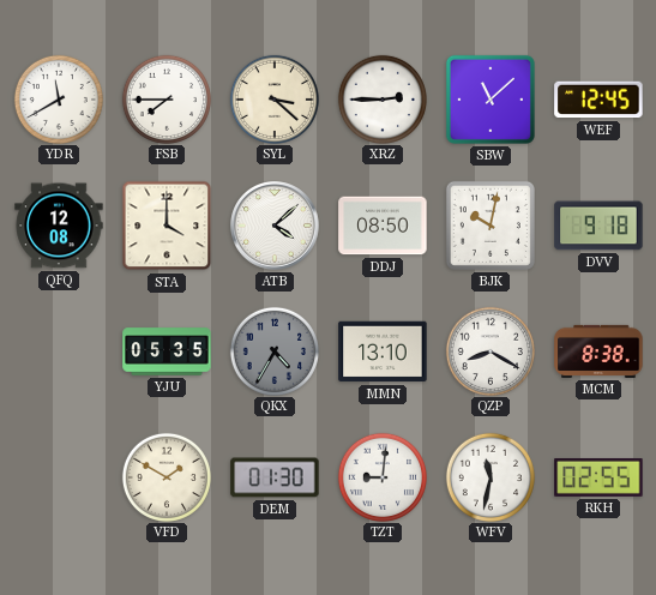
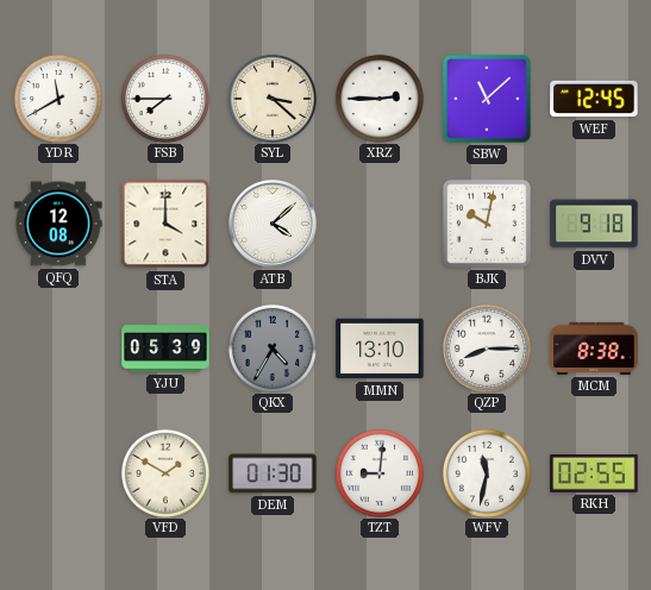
DDJ: 08:50 -> none
YJU: 05:35 -> 05:39
QZP: 8:20 -> 8:15
